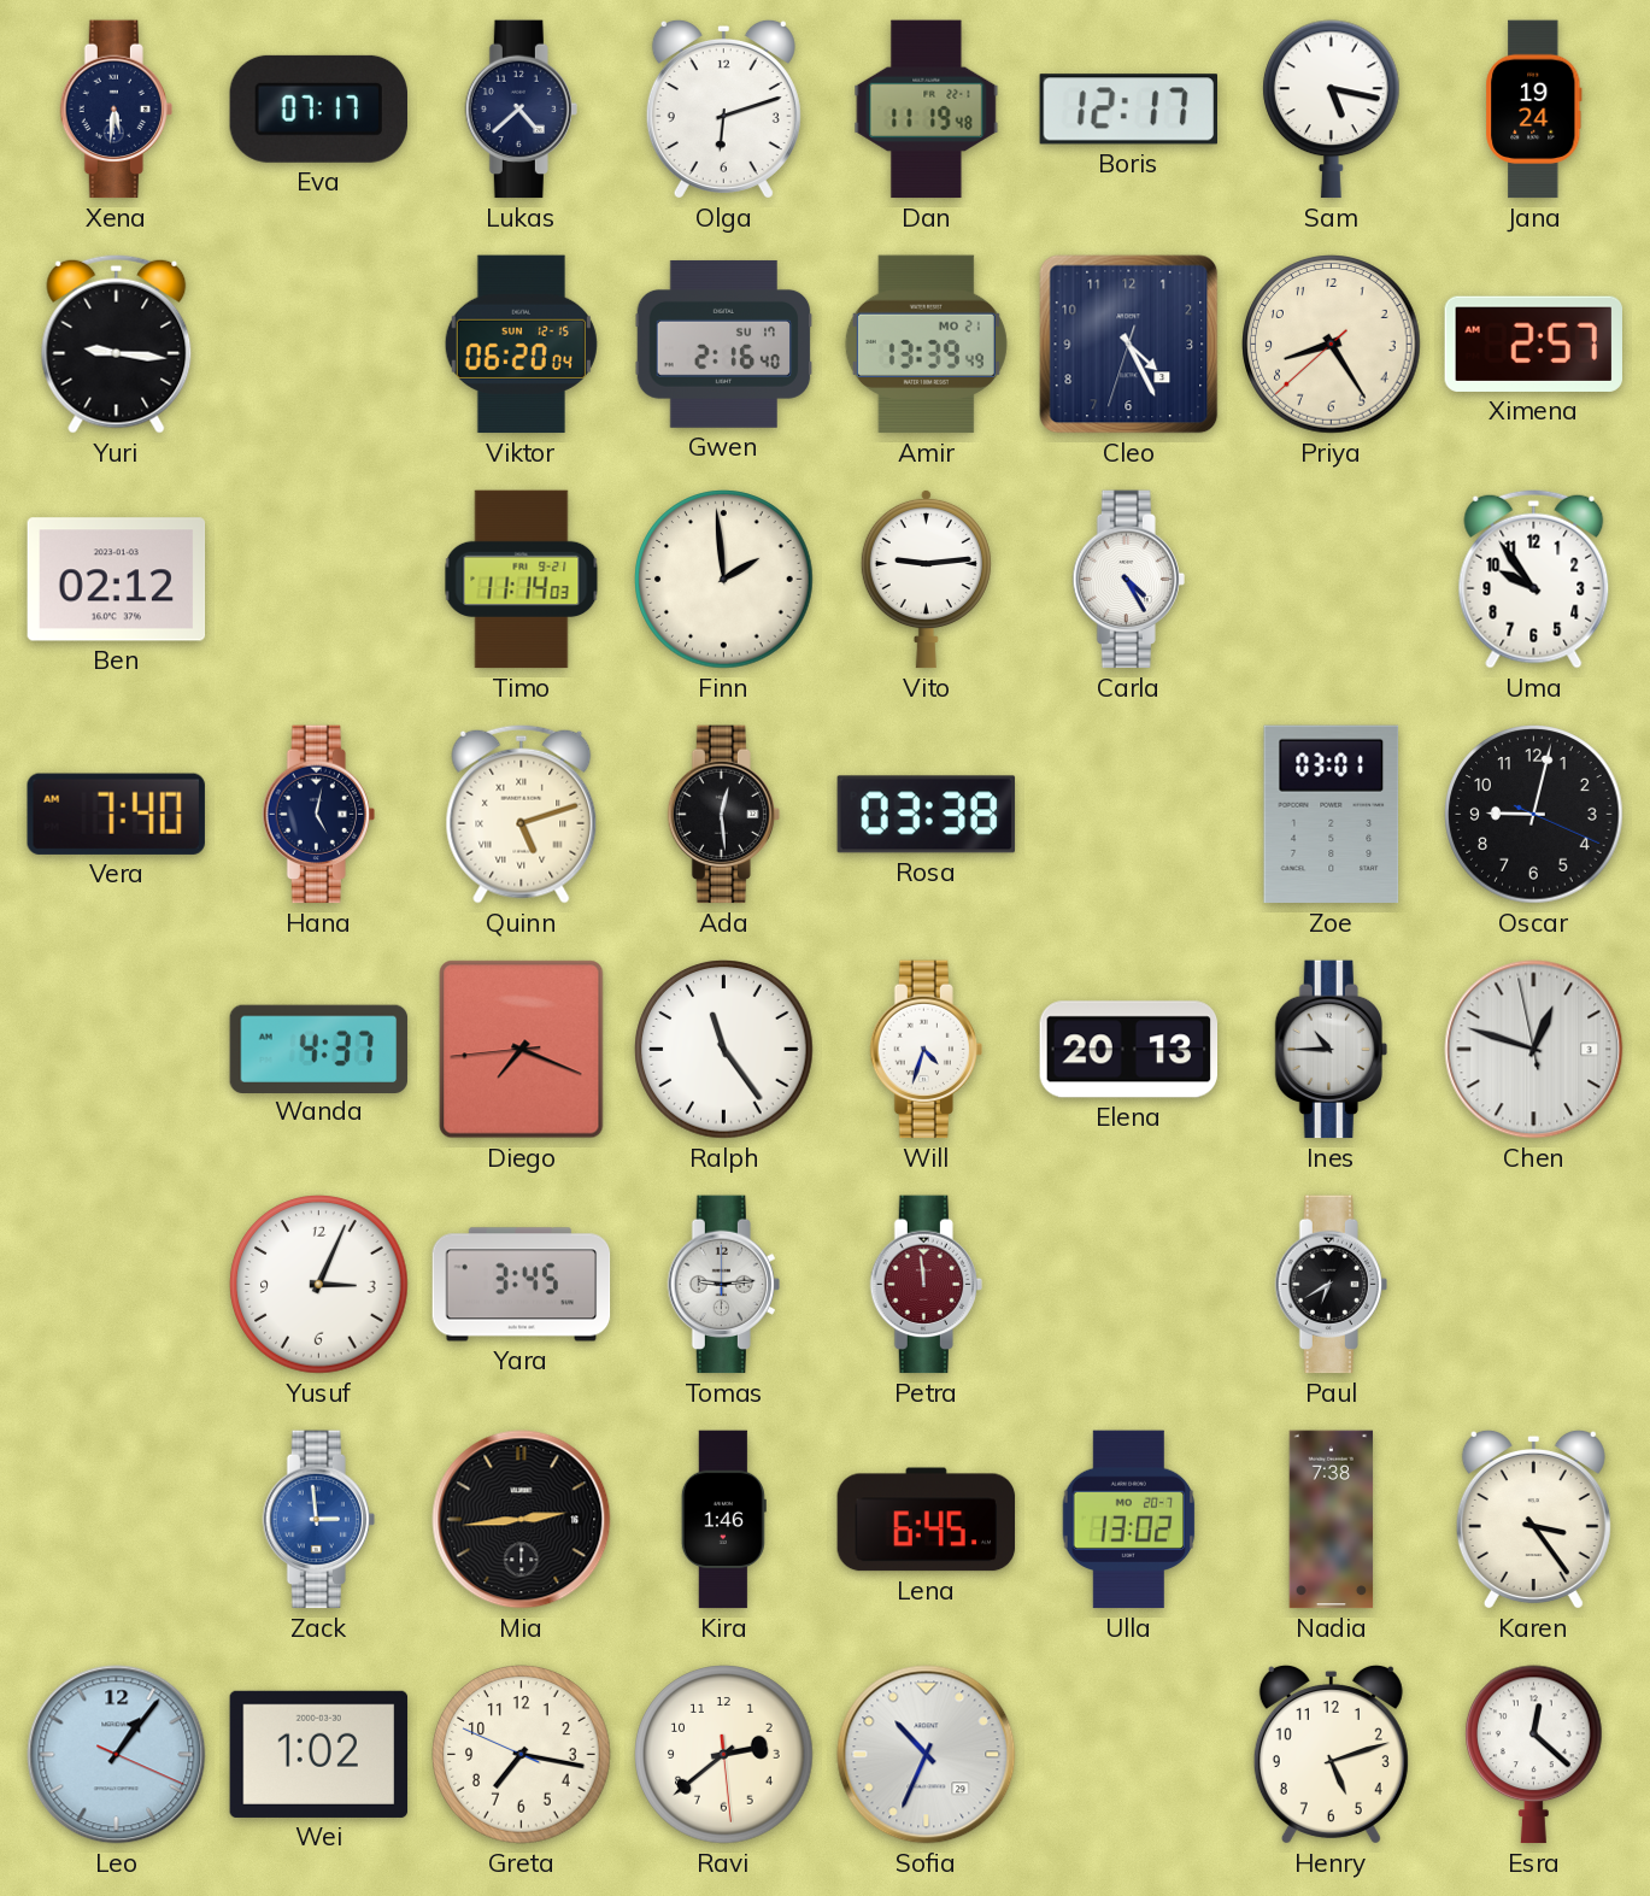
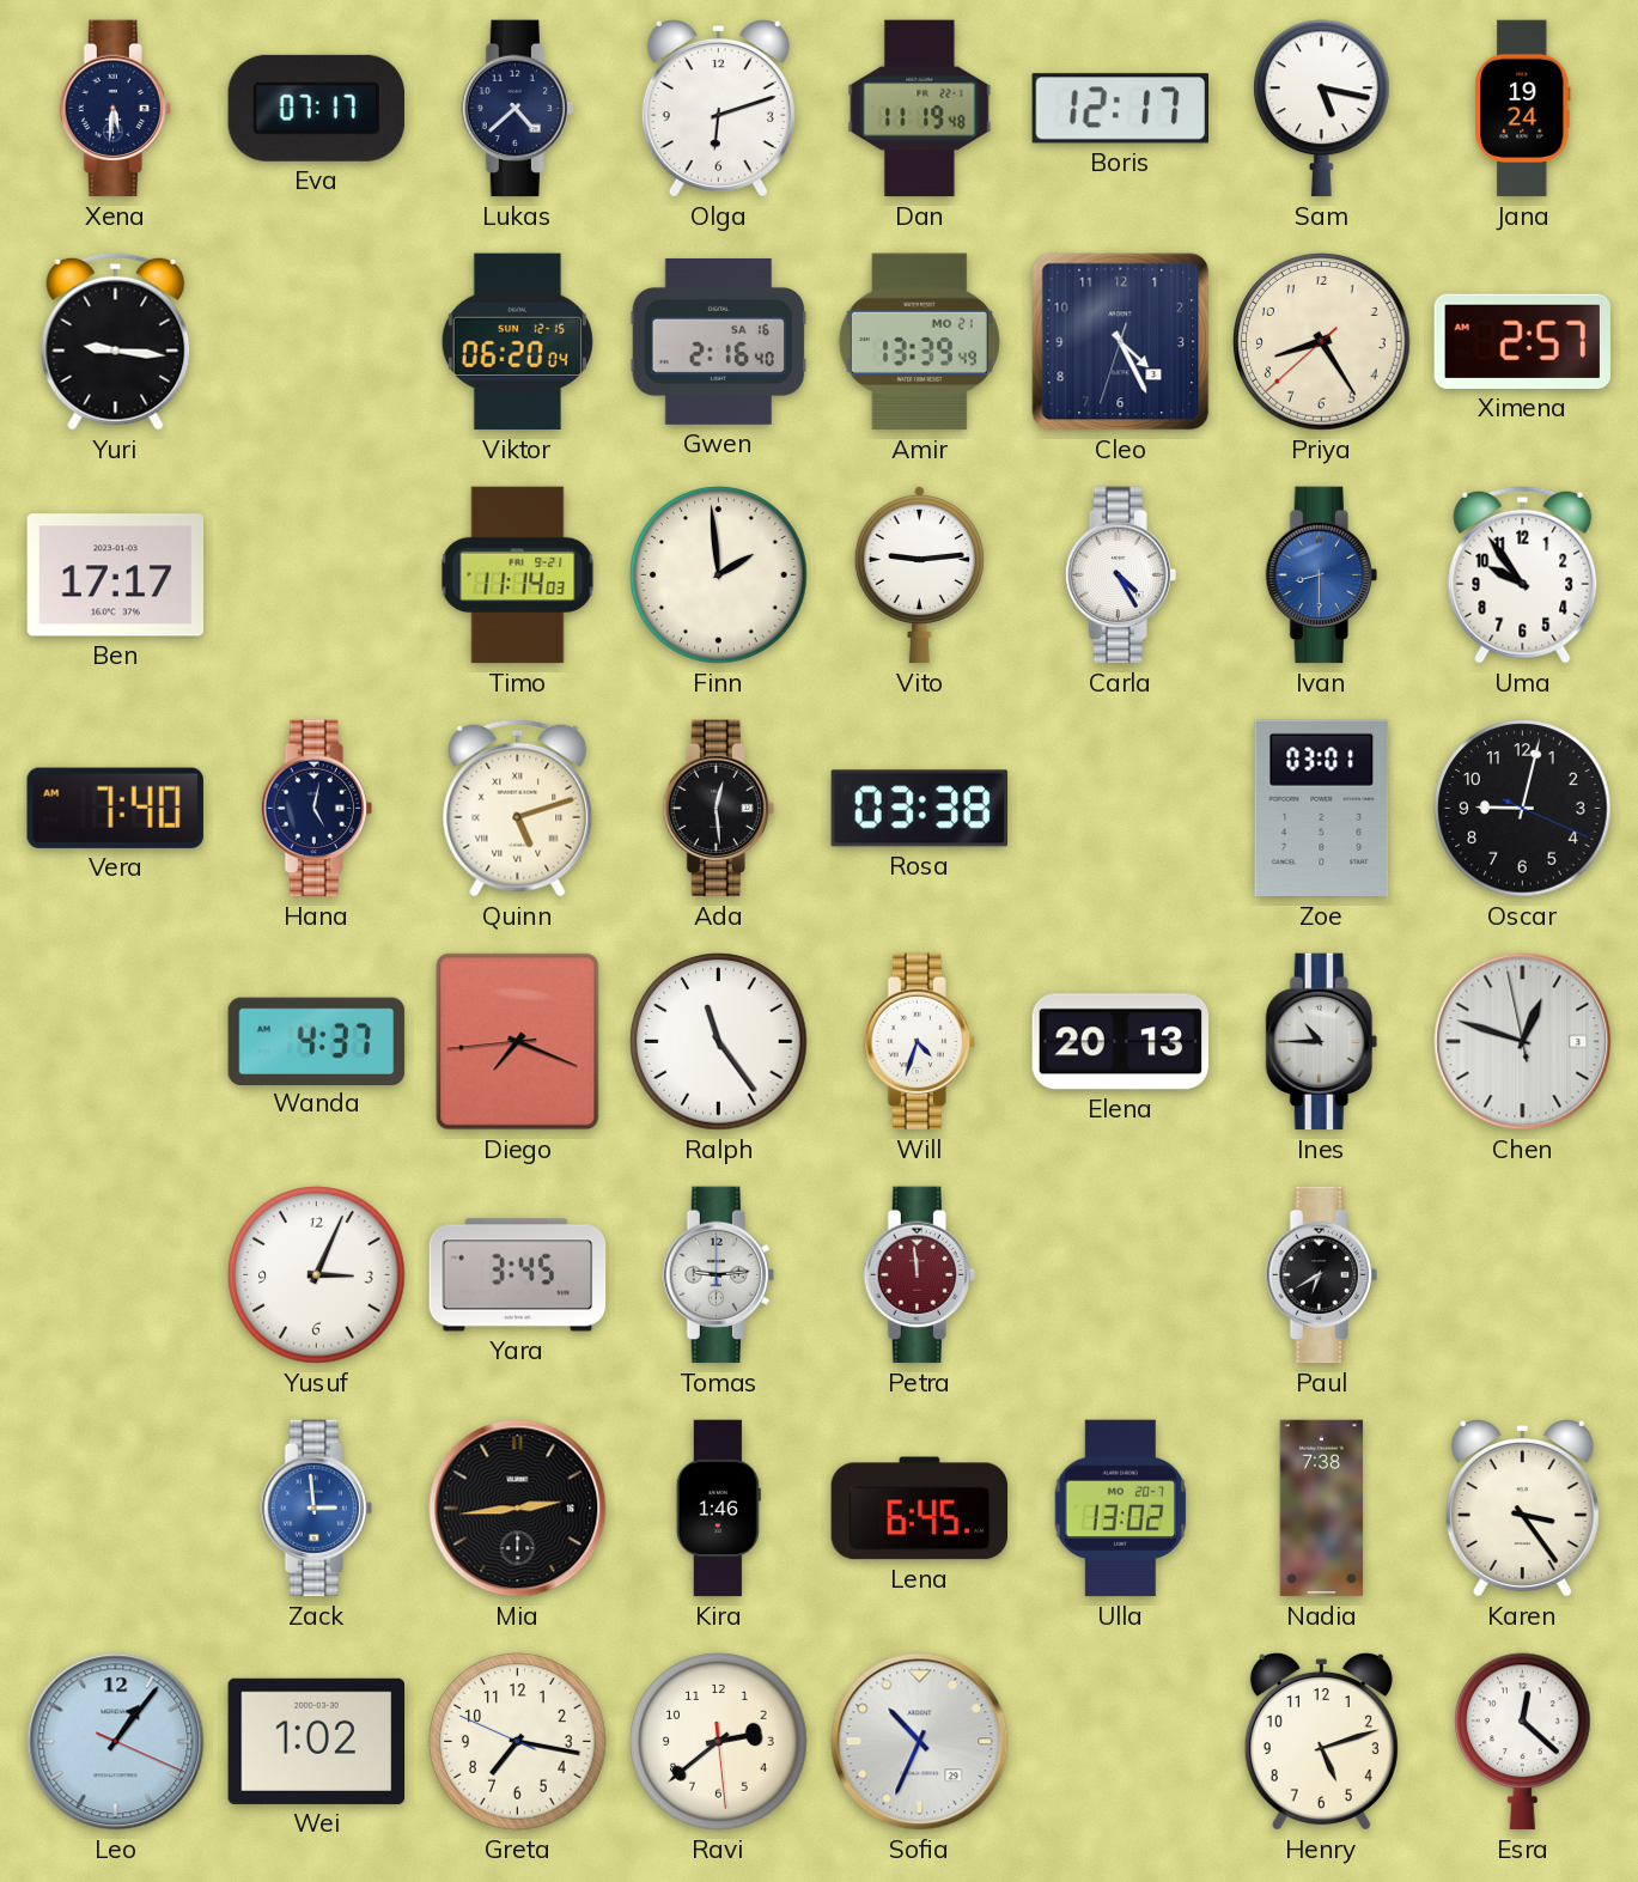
Gwen date: SU 17 -> SA 16
Ben: 02:12 -> 17:17
Ivan: none -> 8:30
